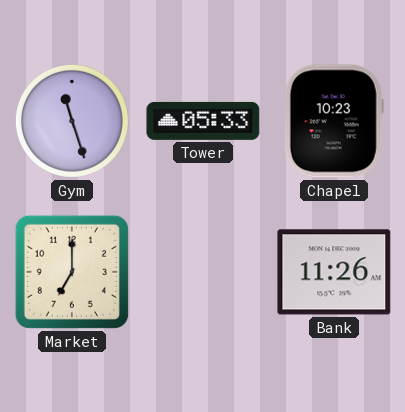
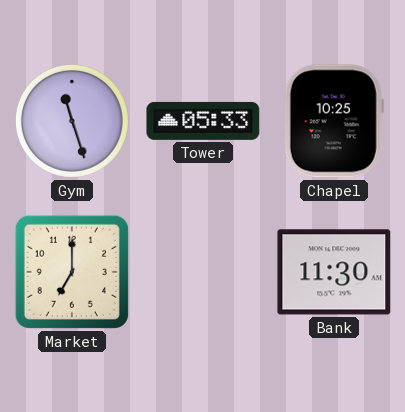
Chapel: 10:23 -> 10:25
Bank: 11:26 -> 11:30
